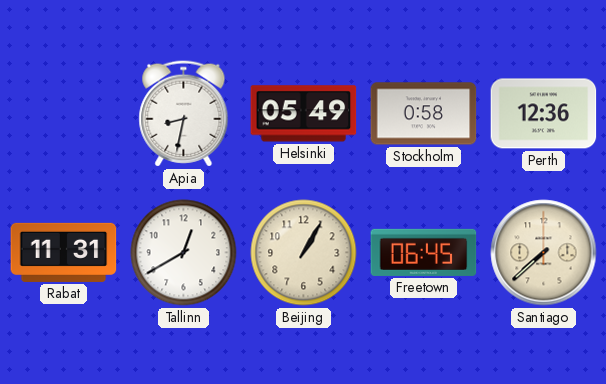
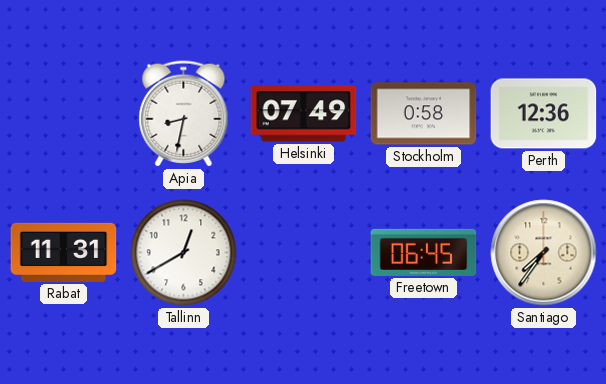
Helsinki: 05:49 -> 07:49
Beijing: 1:05 -> none
Santiago: 7:38 -> 7:36
